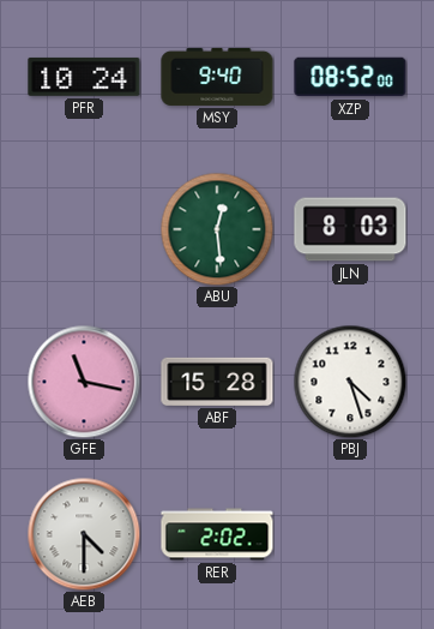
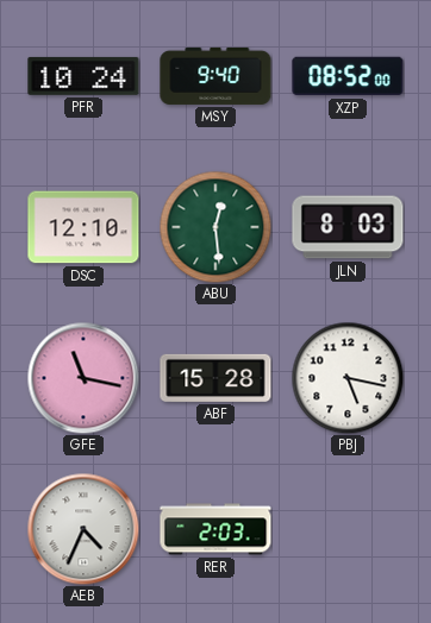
DSC: none -> 12:10
PBJ: 4:27 -> 5:17
AEB: 4:30 -> 4:34
RER: 2:02 -> 2:03
